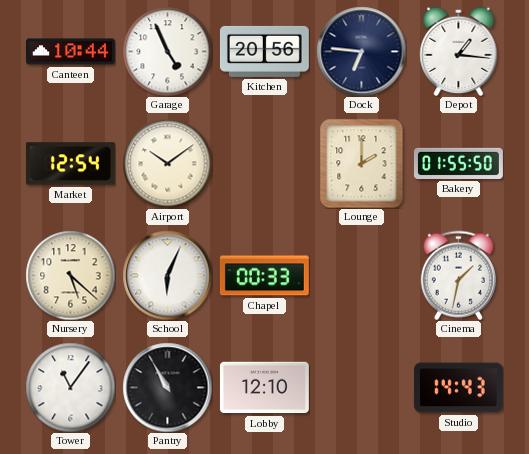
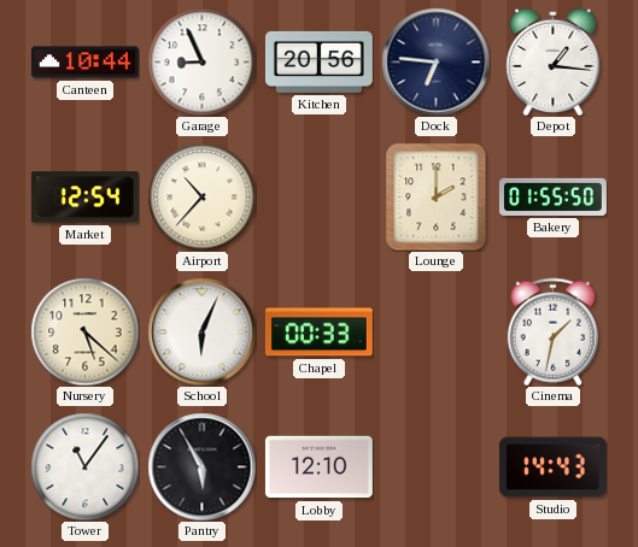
Garage: 4:56 -> 8:56
Airport: 10:09 -> 10:37
Pantry: 10:55 -> 5:55
